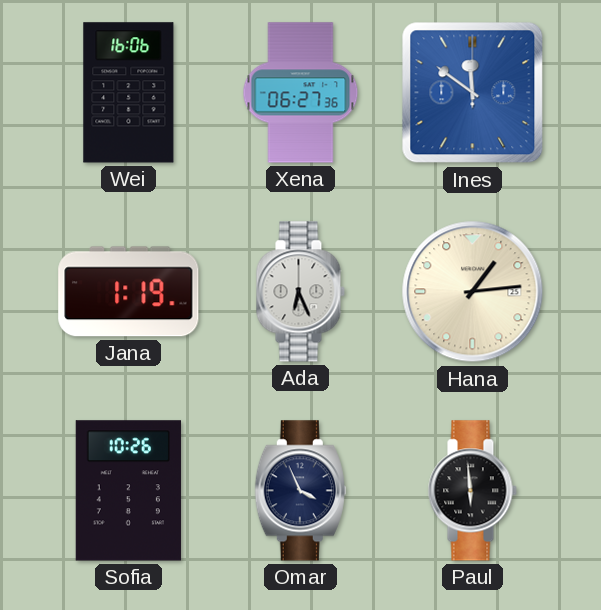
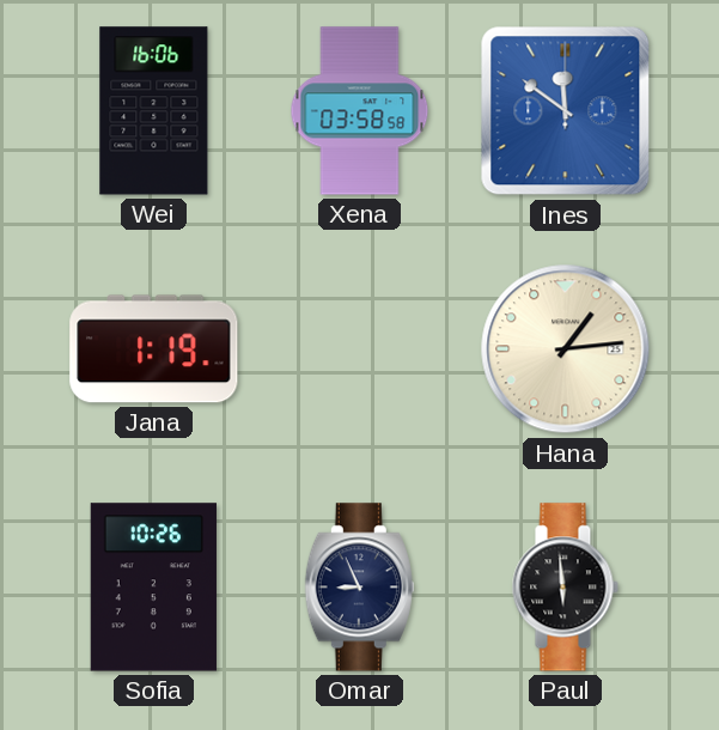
Xena: 06:27 -> 03:58
Ada: 6:26 -> none
Omar: 3:56 -> 8:56
